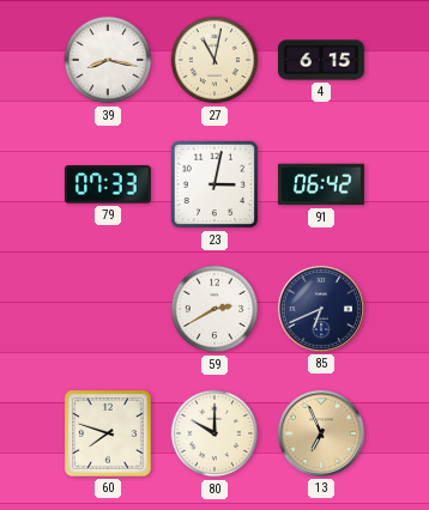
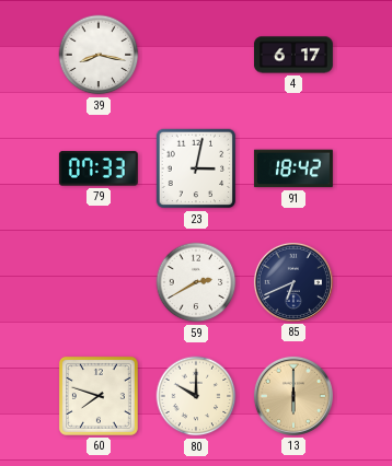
27: 11:02 -> none
4: 6:15 -> 6:17
91: 06:42 -> 18:42
13: 6:56 -> 6:00
